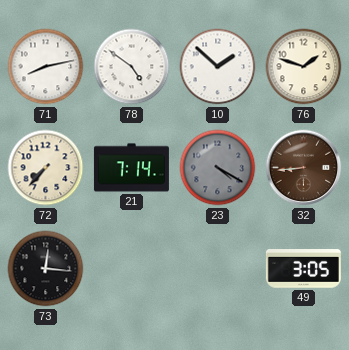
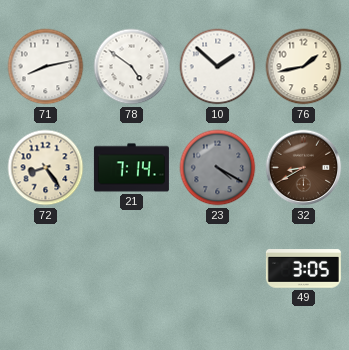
76: 1:48 -> 1:43
72: 7:37 -> 8:24
32: 8:44 -> 8:40
73: 12:16 -> none
